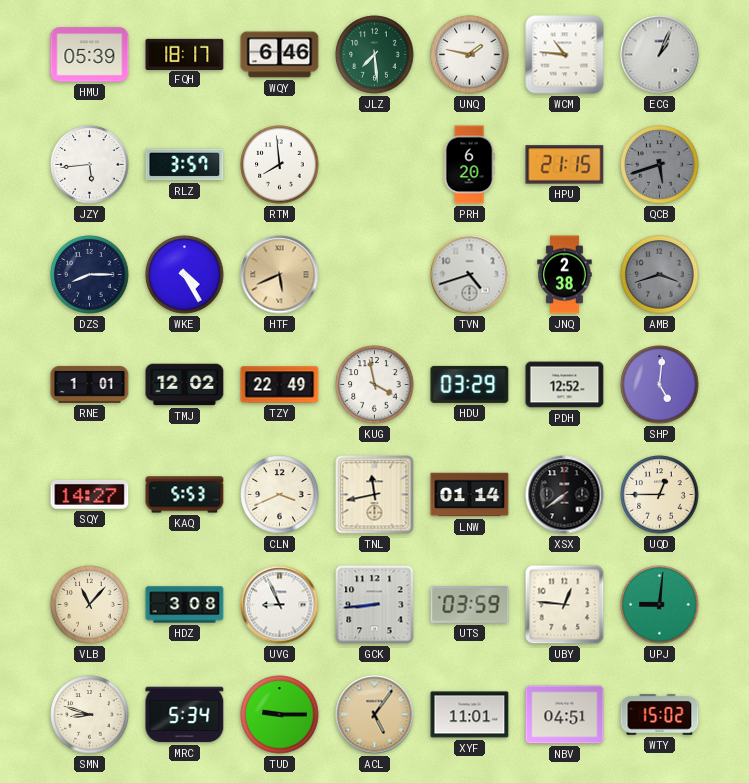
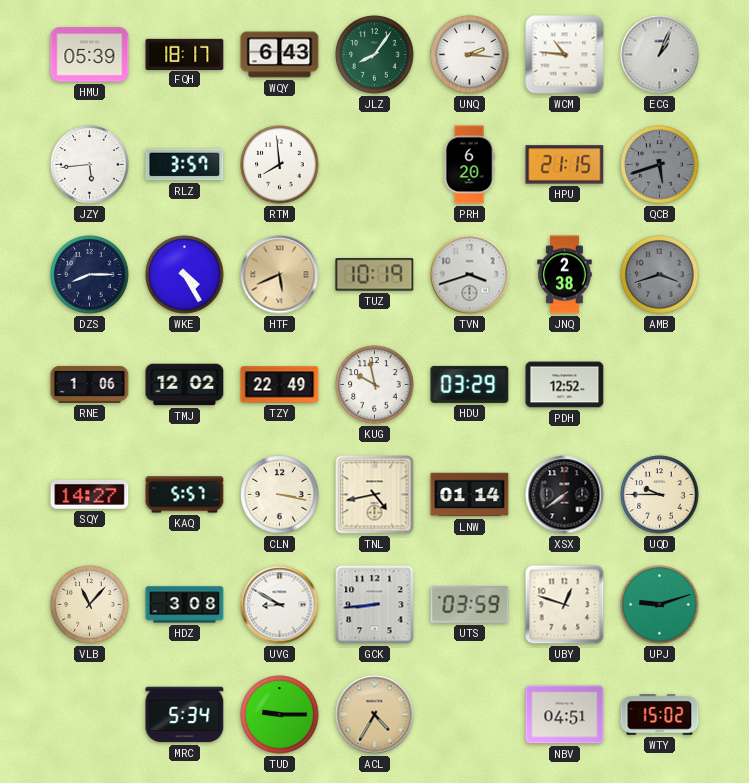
WQY: 6:46 -> 6:43
JLZ: 7:29 -> 8:06
UNQ: 1:47 -> 2:16
TUZ: none -> 10:19
TVN: 4:42 -> 3:42
RNE: 1:01 -> 1:06
KUG: 3:58 -> 9:58
SHP: 5:01 -> none
KAQ: 5:53 -> 5:57
CLN: 3:41 -> 3:17
TNL: 11:43 -> 4:43
UQD: 12:45 -> 9:45
UVG: 8:56 -> 8:50
UBY: 12:46 -> 12:48
UPJ: 9:01 -> 9:12
SMN: 8:48 -> none
ACL: 5:06 -> 4:35
XYF: 11:01 -> none
